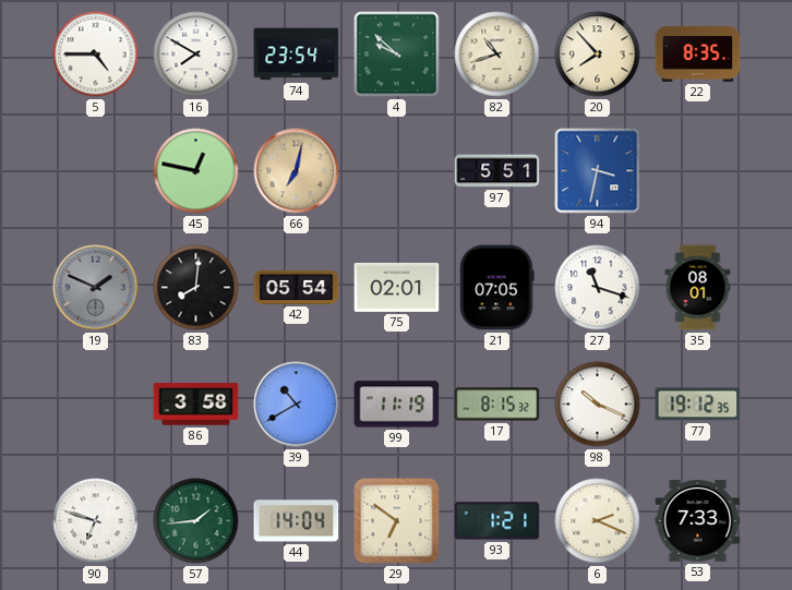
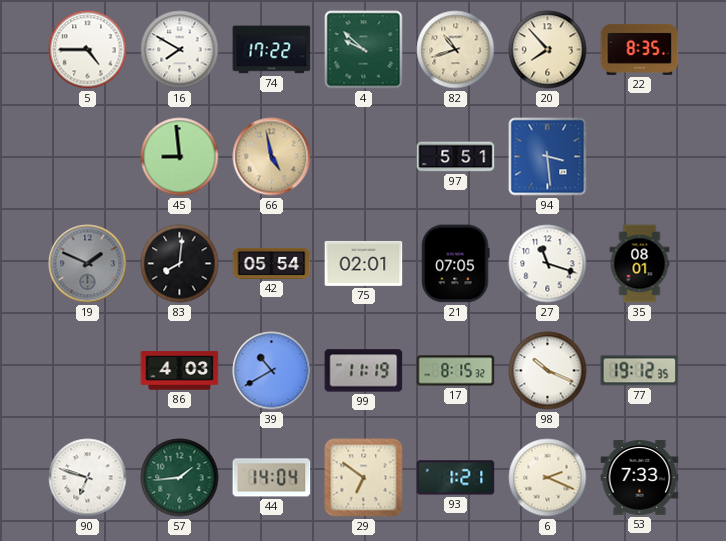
74: 23:54 -> 17:22
45: 12:47 -> 8:59
66: 7:02 -> 4:58
94: 3:32 -> 3:29
86: 3:58 -> 4:03
